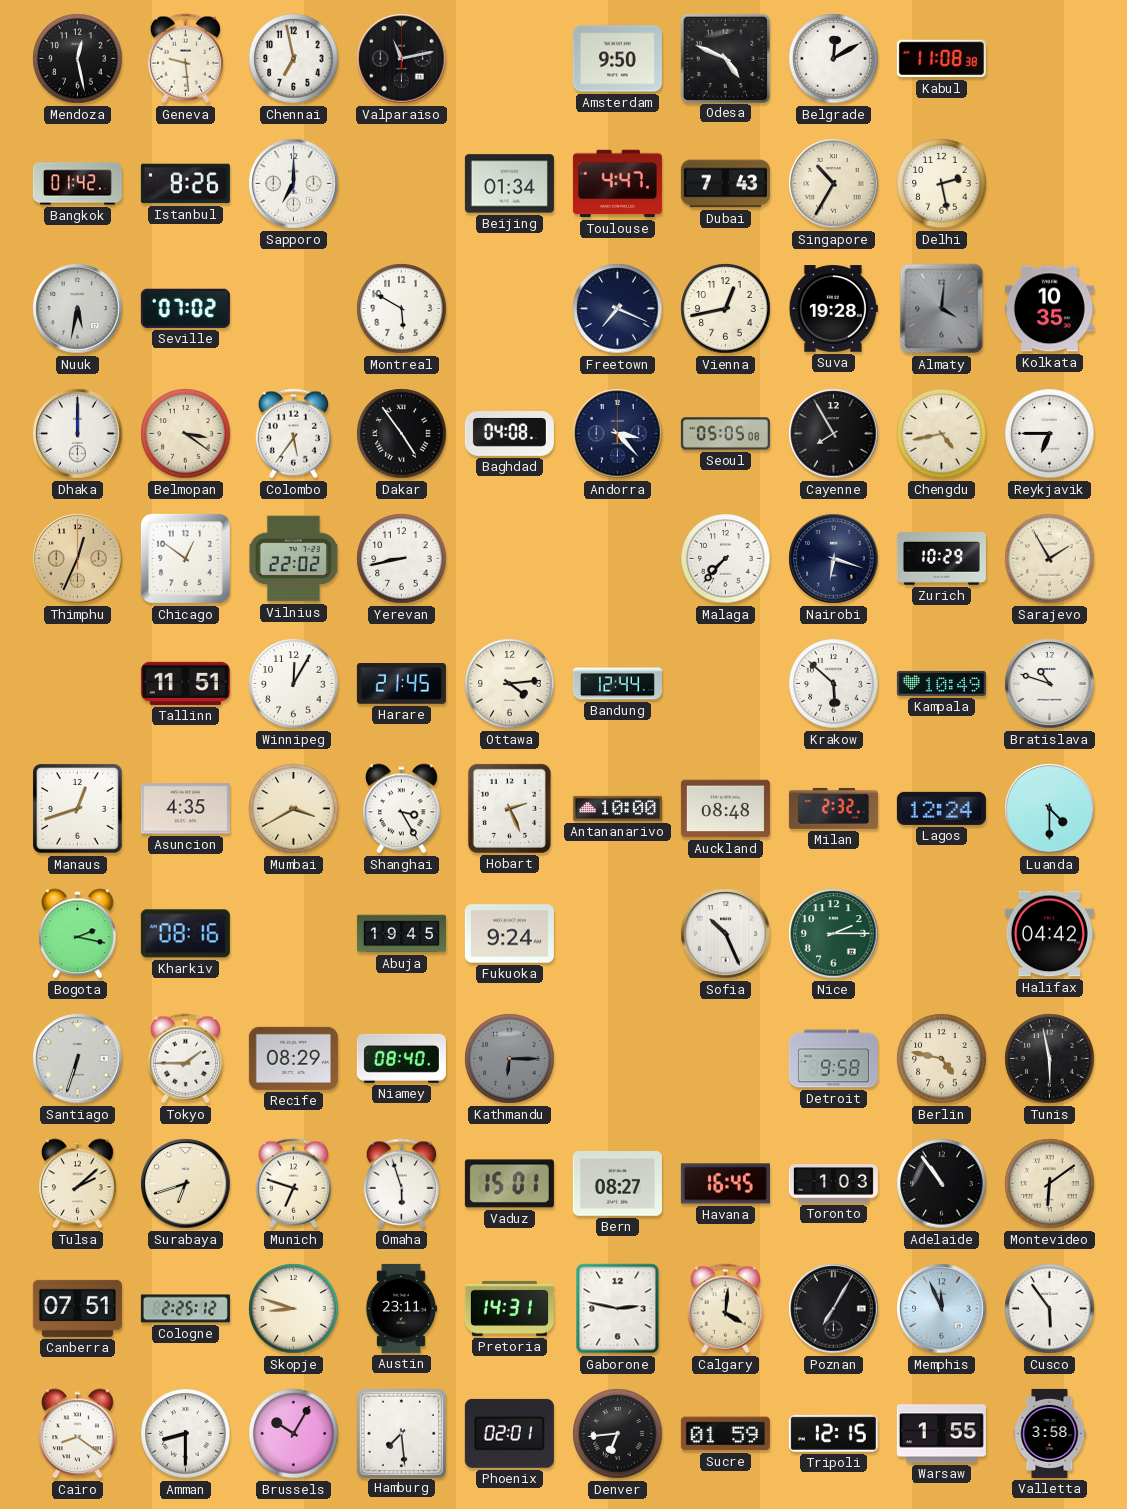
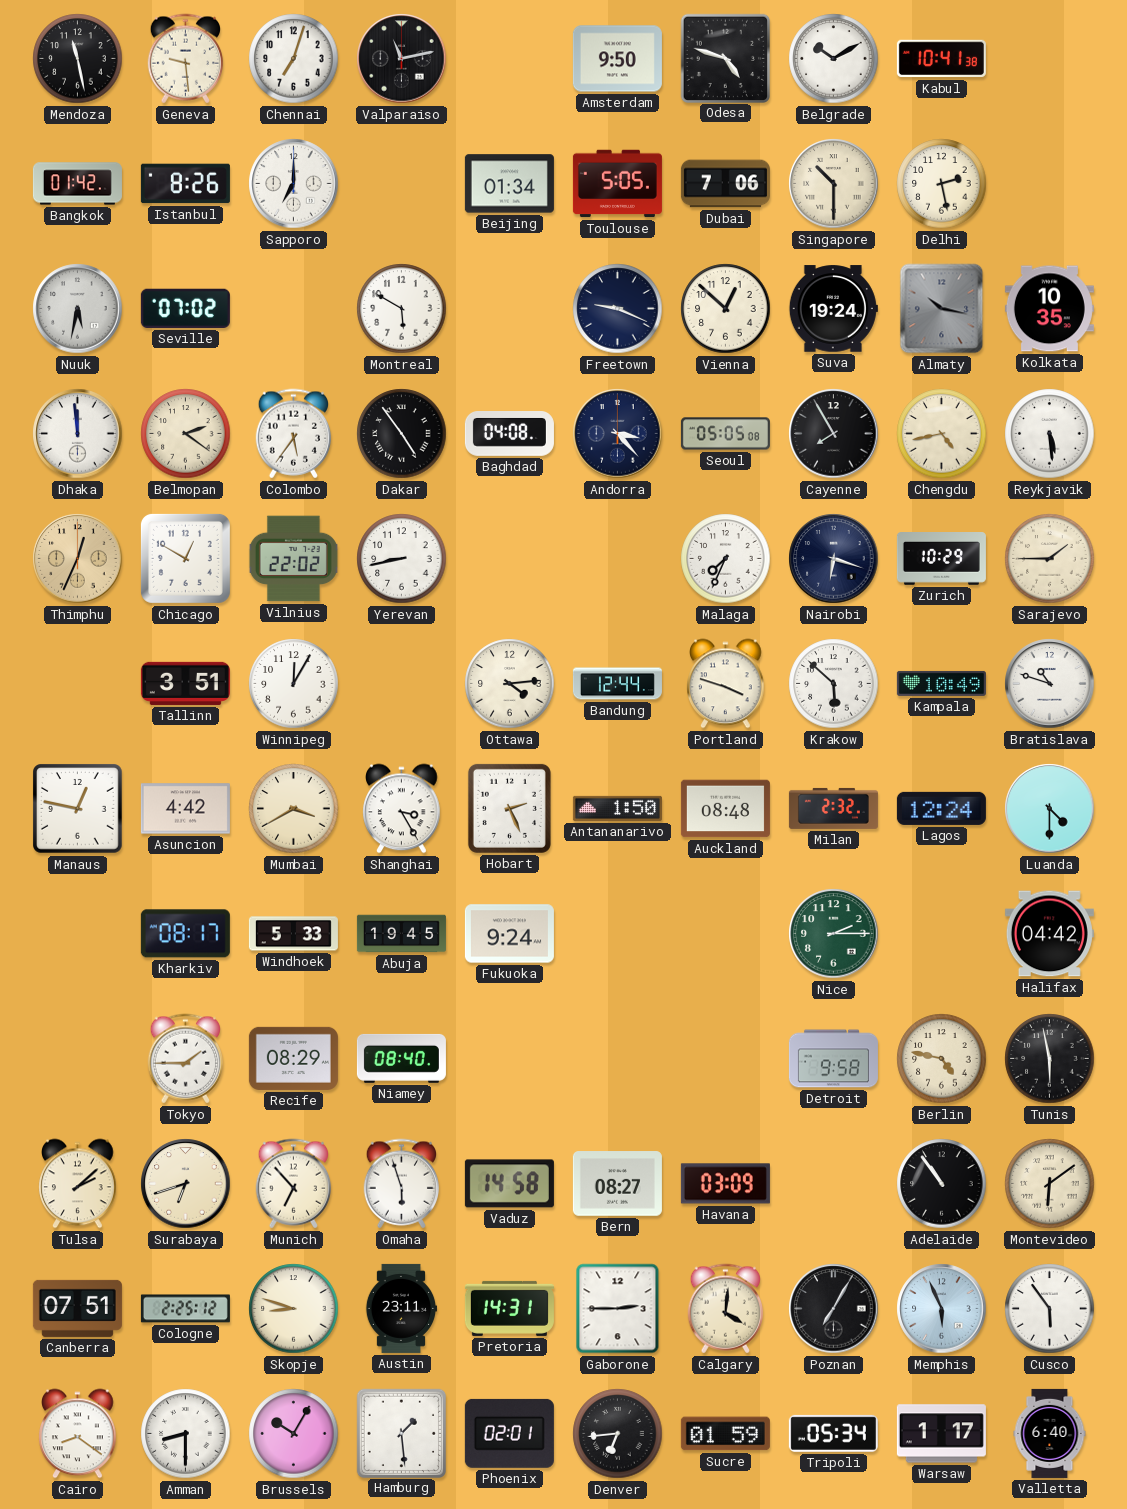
Mendoza: 12:28 -> 11:28
Chennai: 6:58 -> 7:03
Odesa: 4:49 -> 4:48
Belgrade: 12:10 -> 10:10
Kabul: 11:08 -> 10:41
Toulouse: 4:47 -> 5:05
Dubai: 7:43 -> 7:06
Singapore: 10:35 -> 10:30
Freetown: 7:19 -> 9:19
Vienna: 12:43 -> 12:52
Suva: 19:28 -> 19:24
Almaty: 4:01 -> 10:17
Dhaka: 12:00 -> 11:59
Belmopan: 3:21 -> 2:21
Reykjavik: 6:45 -> 5:29
Chicago: 12:51 -> 12:50
Malaga: 7:37 -> 7:34
Sarajevo: 1:55 -> 1:45
Tallinn: 11:51 -> 3:51
Harare: 21:45 -> none
Portland: none -> 3:48
Manaus: 12:42 -> 12:47
Asuncion: 4:35 -> 4:42
Antananarivo: 10:00 -> 1:50
Bogota: 2:17 -> none
Kharkiv: 08:16 -> 08:17
Windhoek: none -> 5:33
Sofia: 10:26 -> none
Santiago: 6:33 -> none
Kathmandu: 6:15 -> none
Munich: 6:48 -> 6:53
Vaduz: 15:01 -> 14:58
Havana: 16:45 -> 03:09
Toronto: 1:03 -> none
Gaborone: 2:47 -> 2:45
Memphis: 11:56 -> 5:56
Hamburg: 7:29 -> 1:29
Tripoli: 12:15 -> 05:34
Warsaw: 1:55 -> 1:17
Valletta: 3:58 -> 6:40
